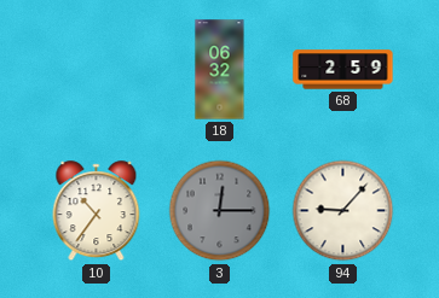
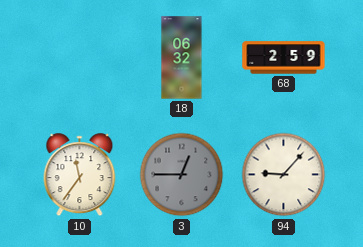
10: 10:36 -> 11:36
3: 12:15 -> 12:45
